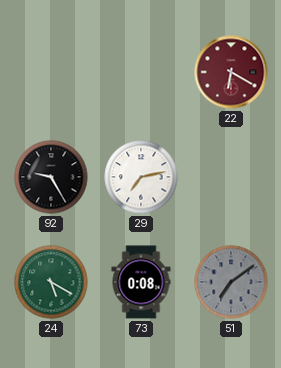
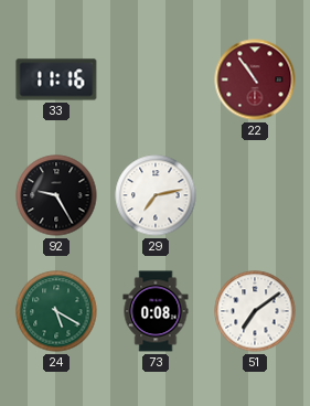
33: none -> 11:16
22: 6:20 -> 10:54
51 dial: grey -> white
